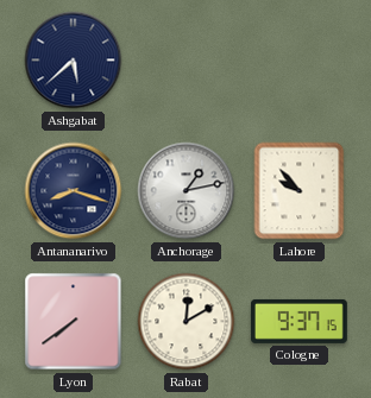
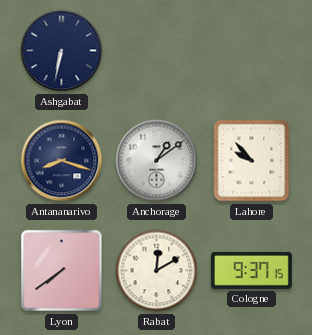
Ashgabat: 5:38 -> 6:32
Anchorage: 1:13 -> 1:09
